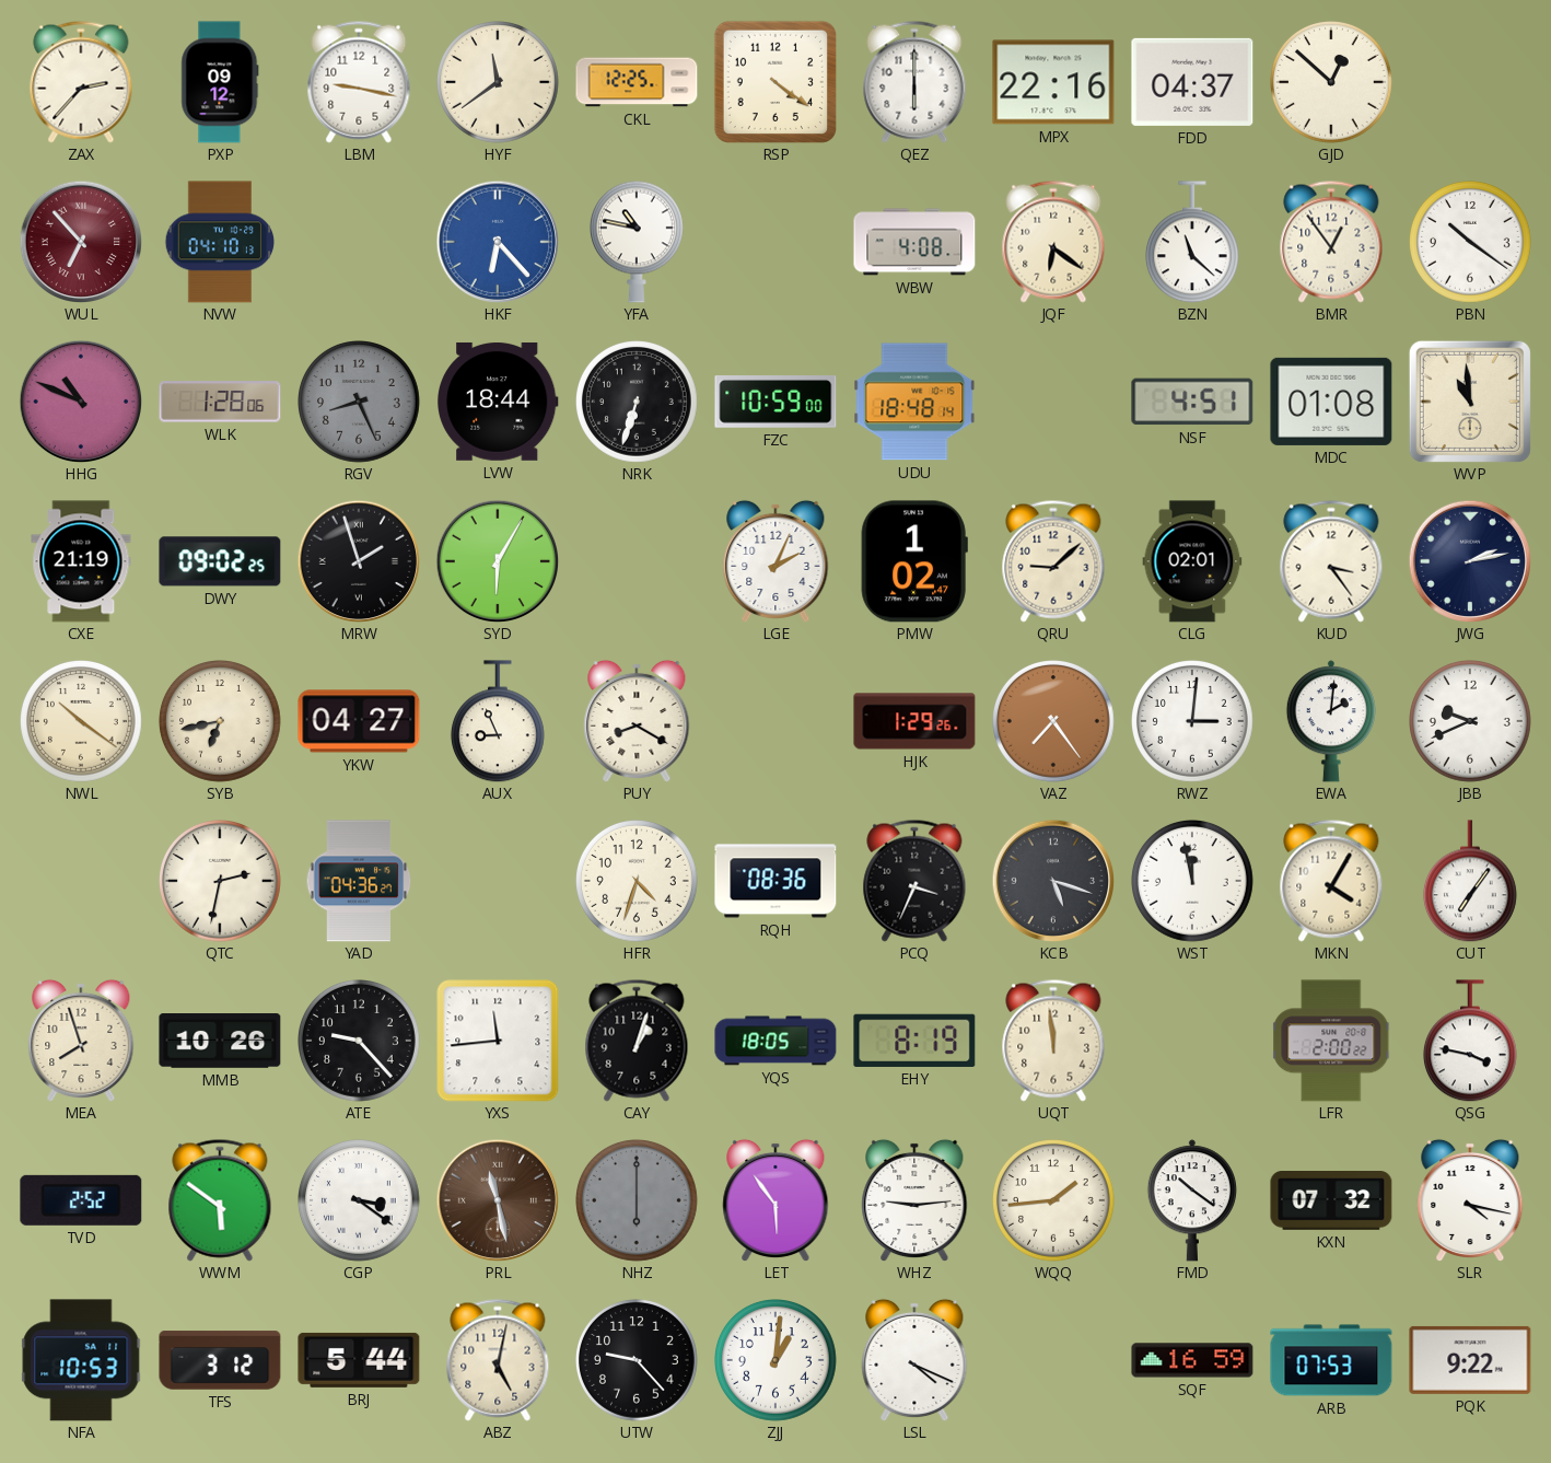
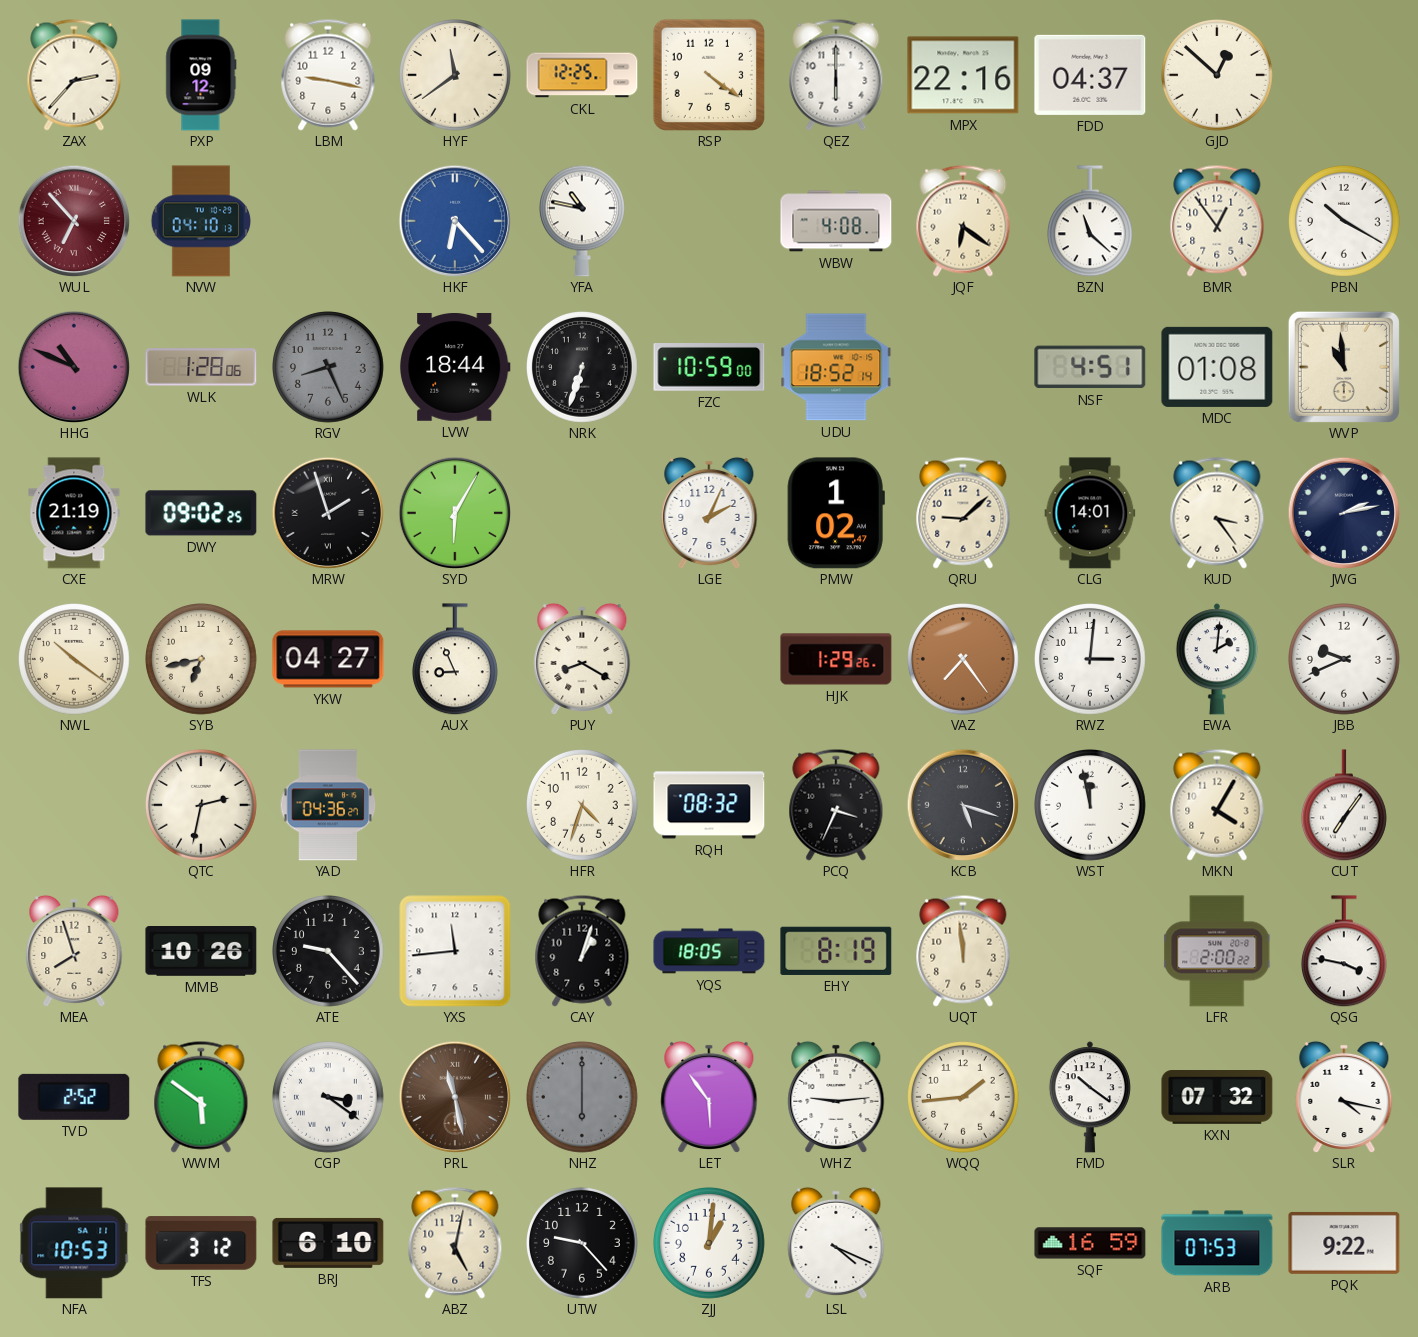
PBN: 10:21 -> 10:20
UDU: 18:48 -> 18:52
CLG: 02:01 -> 14:01
RQH: 08:36 -> 08:32
BRJ: 5:44 -> 6:10
